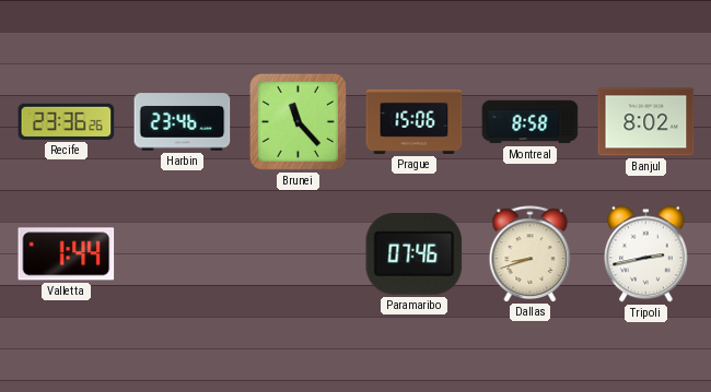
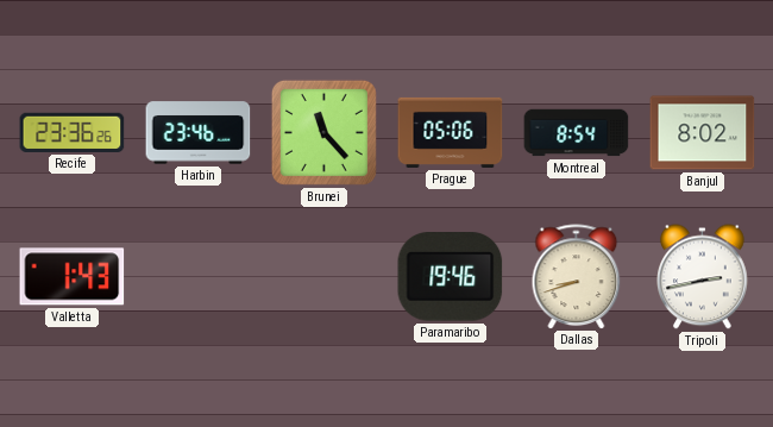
Prague: 15:06 -> 05:06
Montreal: 8:58 -> 8:54
Valletta: 1:44 -> 1:43
Paramaribo: 07:46 -> 19:46
